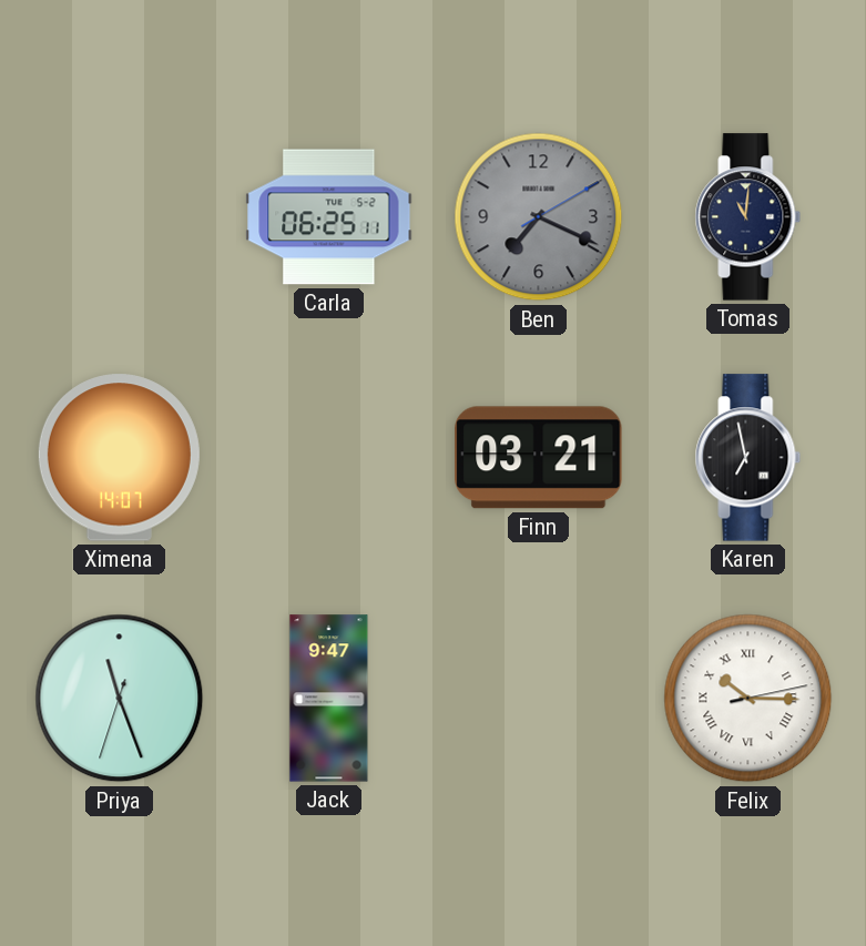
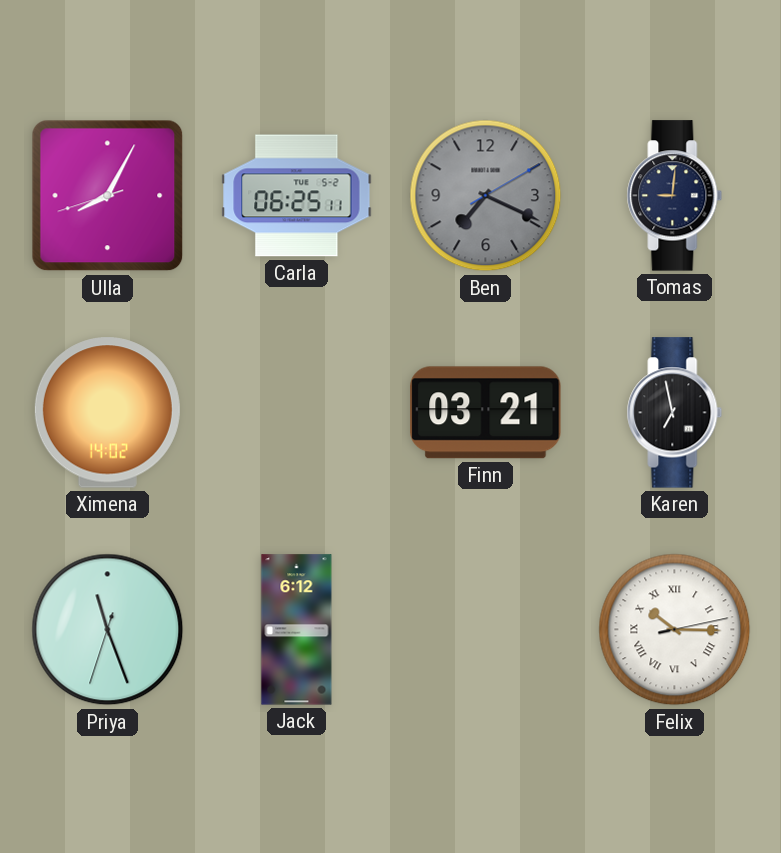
Ulla: none -> 8:04
Tomas: 11:01 -> 9:01
Ximena: 14:07 -> 14:02
Jack: 9:47 -> 6:12
